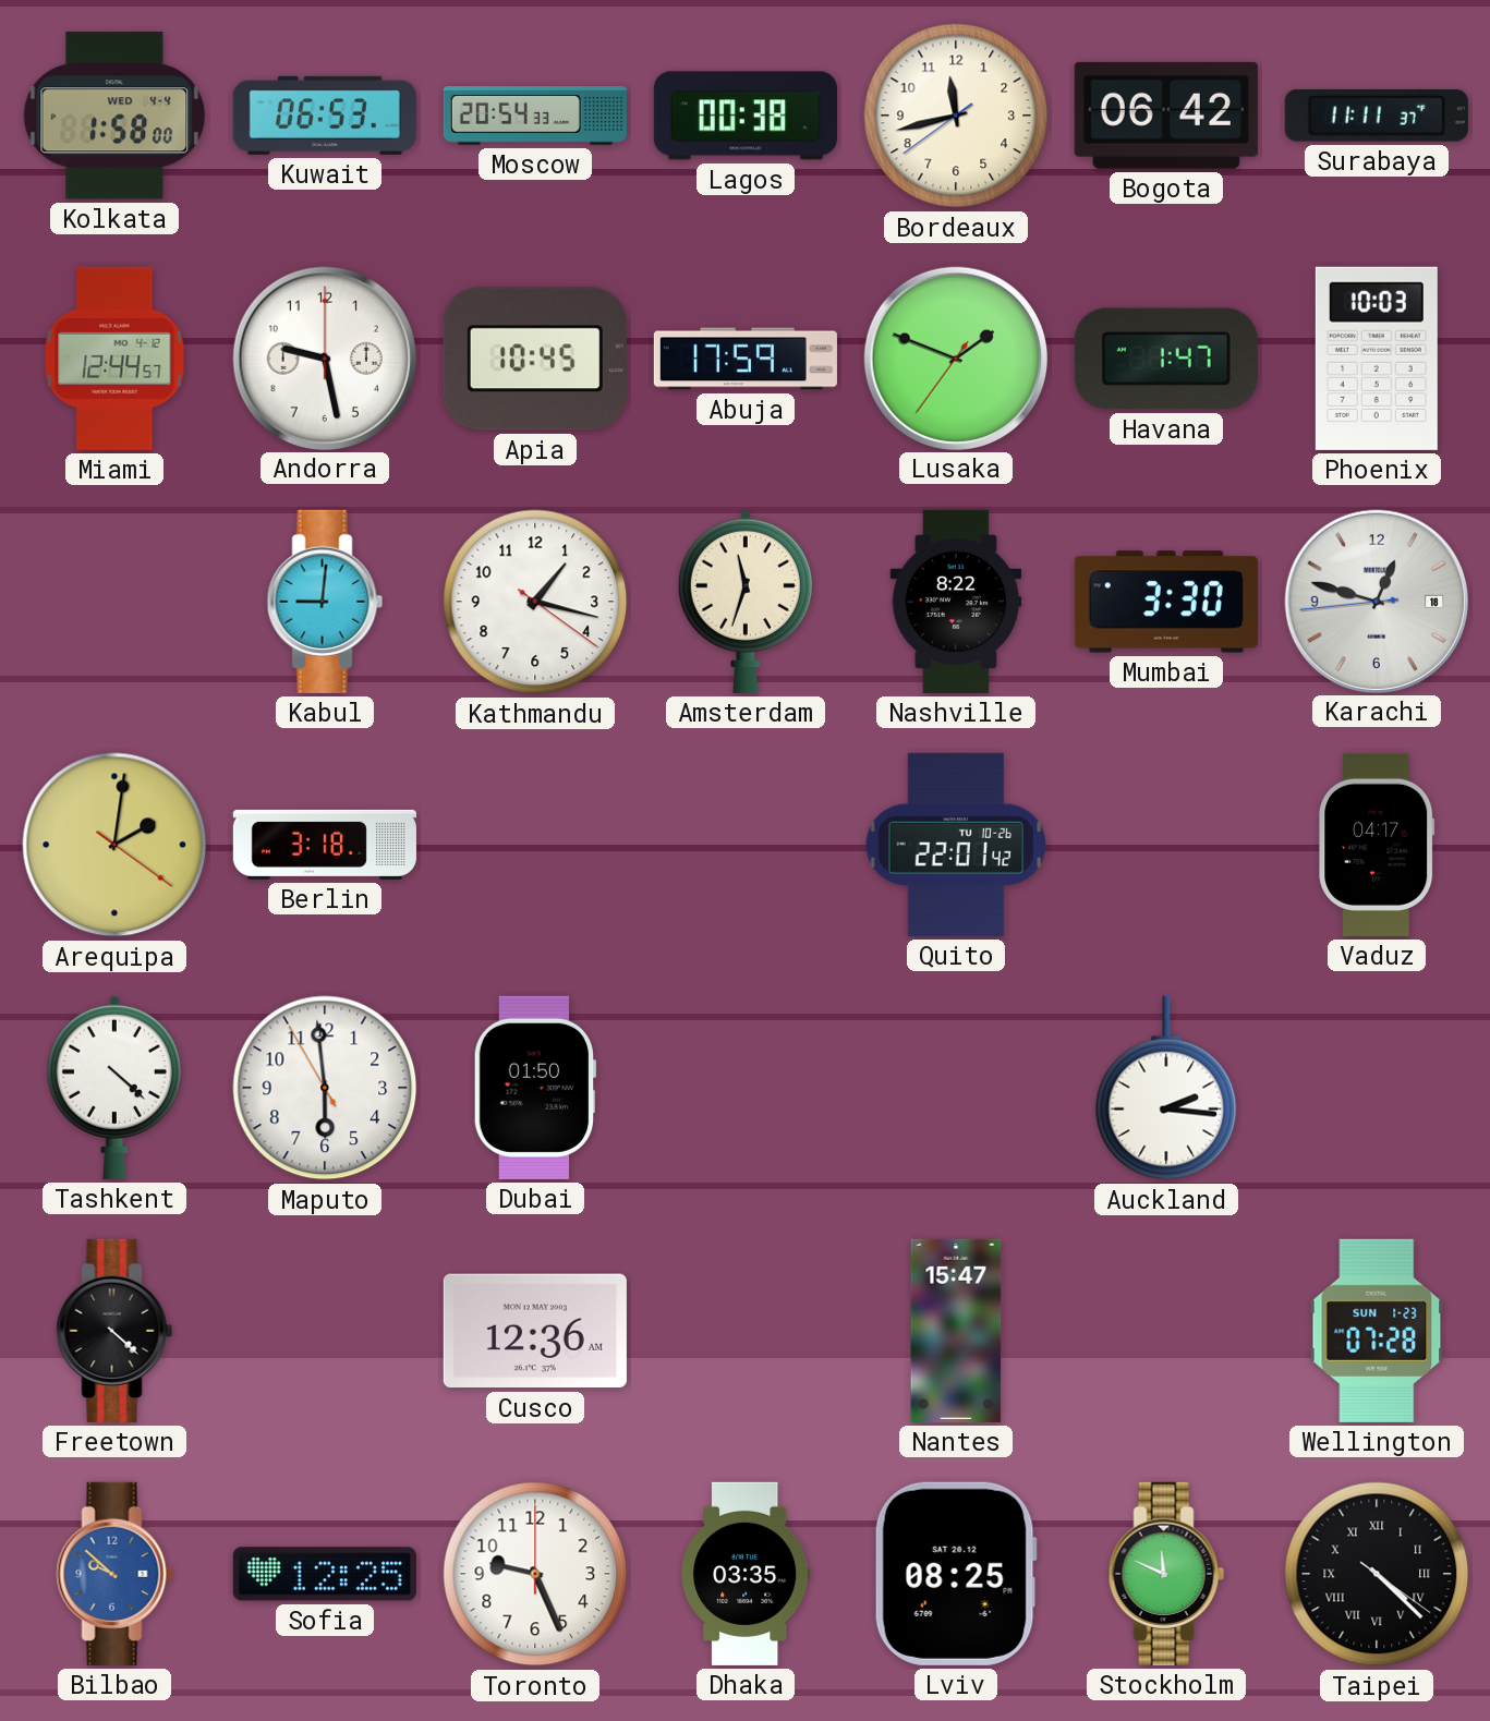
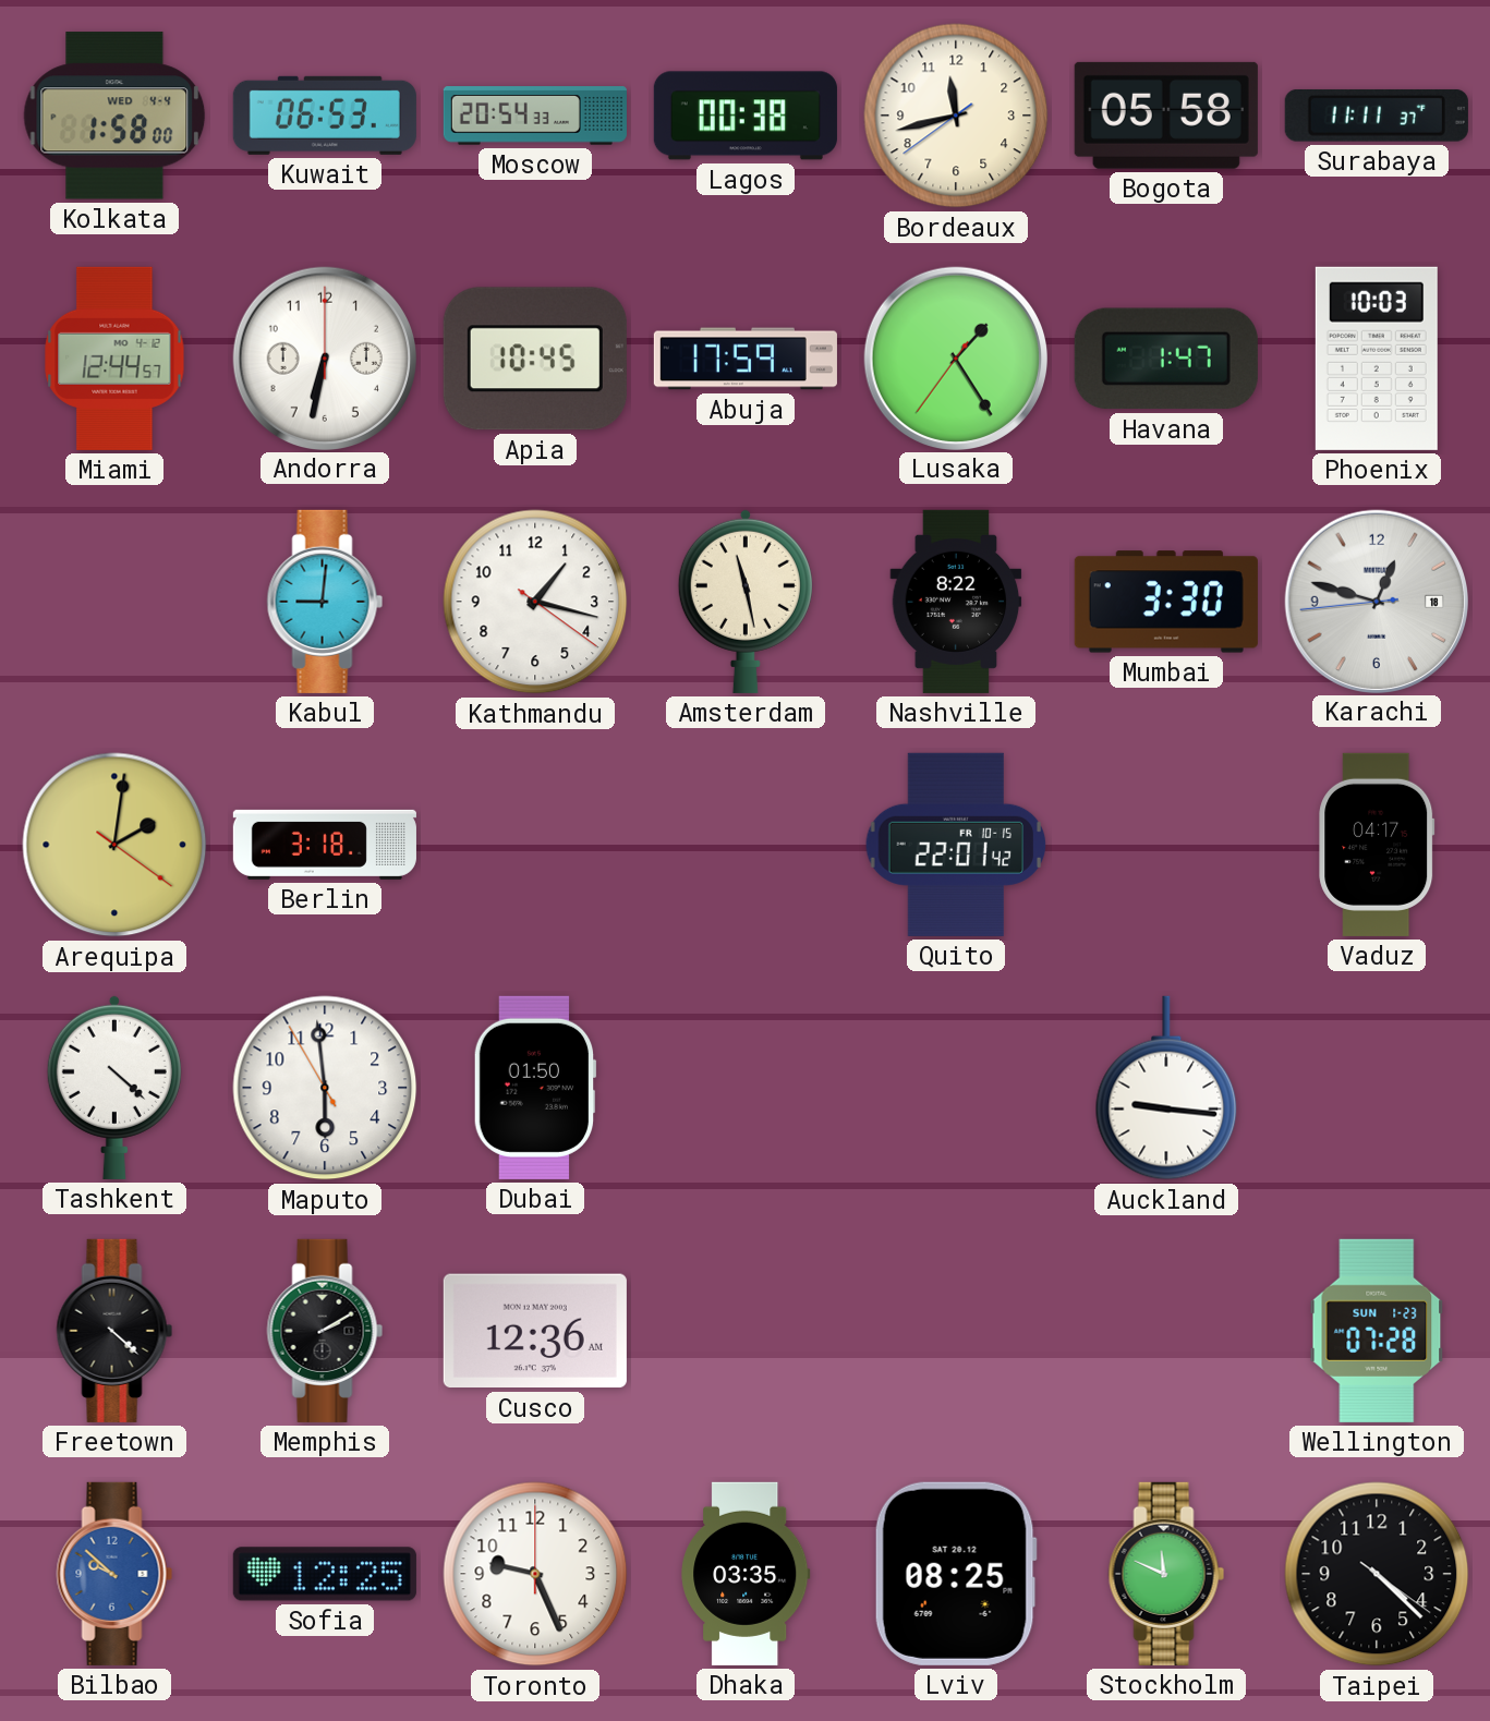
Bogota: 06:42 -> 05:58
Andorra: 9:28 -> 6:32
Lusaka: 1:48 -> 1:24
Amsterdam: 11:33 -> 11:28
Quito date: TU 10-26 -> FR 10-15
Auckland: 2:16 -> 9:16
Memphis: none -> 2:10
Nantes: 15:47 -> none
Taipei numerals: Roman -> Arabic
